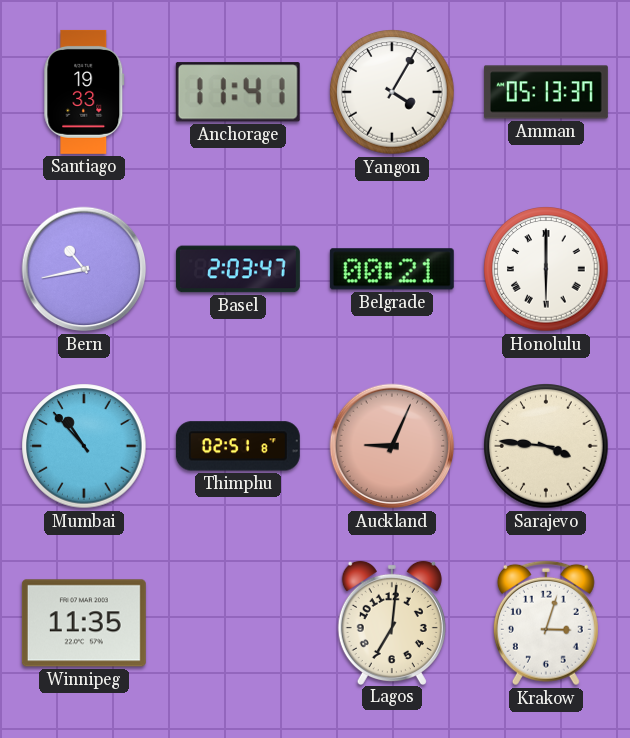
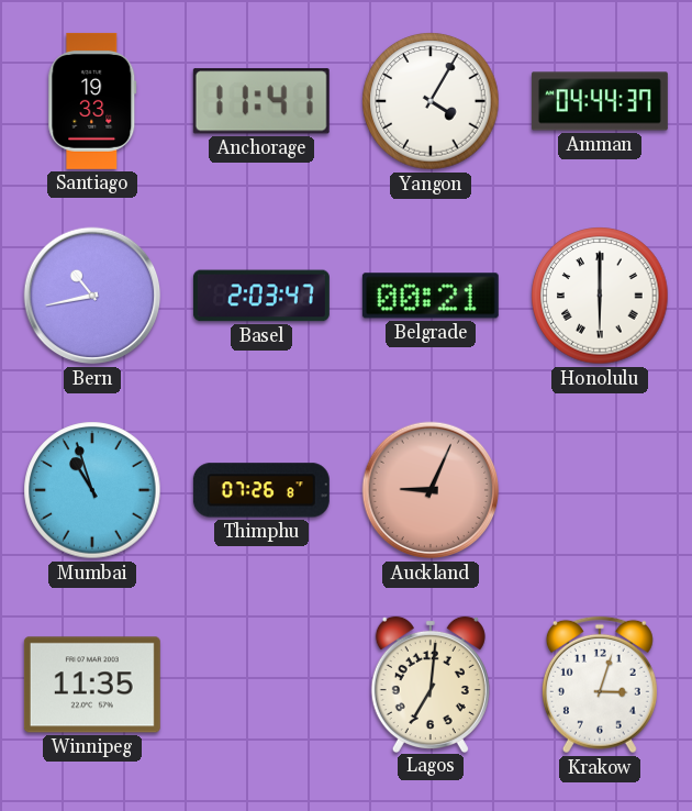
Amman: 05:13 -> 04:44
Mumbai: 10:53 -> 10:57
Thimphu: 02:51 -> 07:26
Sarajevo: 3:46 -> none
